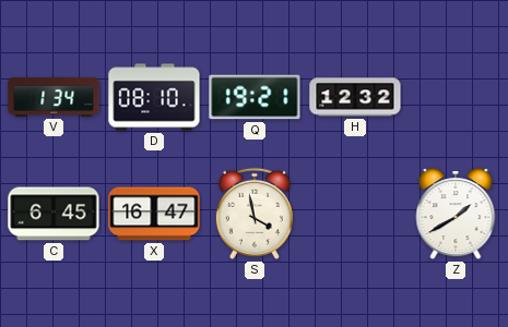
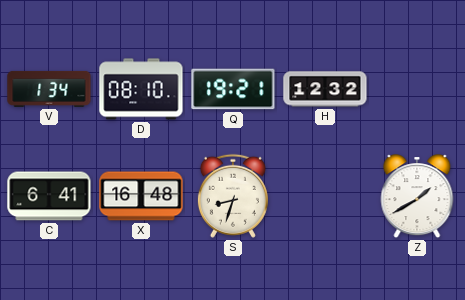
C: 6:45 -> 6:41
X: 16:47 -> 16:48
S: 3:58 -> 8:33
